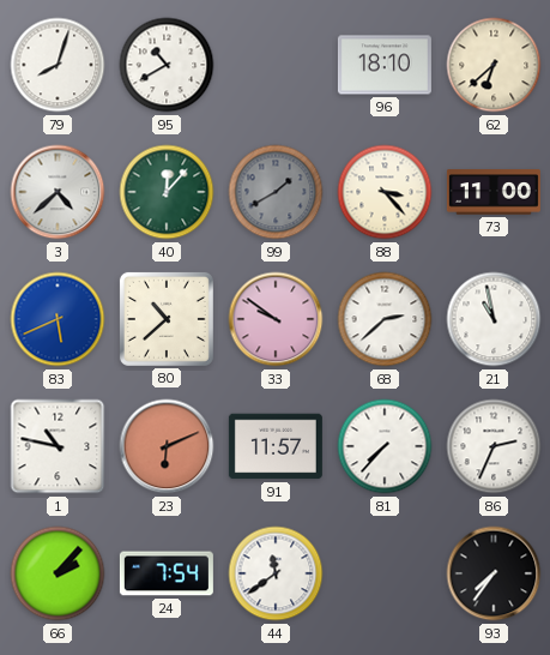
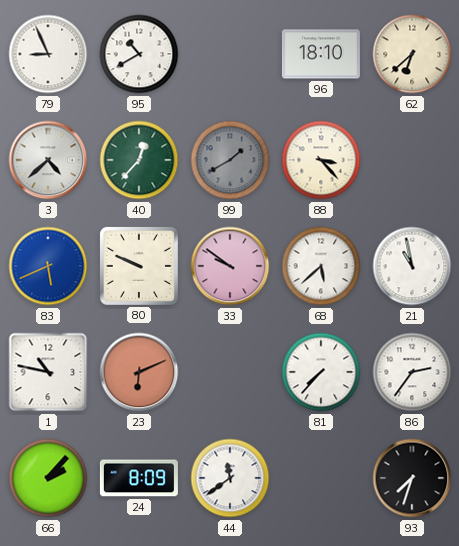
79: 8:03 -> 8:56
40: 12:07 -> 12:37
73: 11:00 -> none
80: 10:38 -> 9:49
68: 2:38 -> 5:38
91: 11:57 -> none
86: 2:34 -> 2:36
24: 7:54 -> 8:09
93: 7:36 -> 7:33
